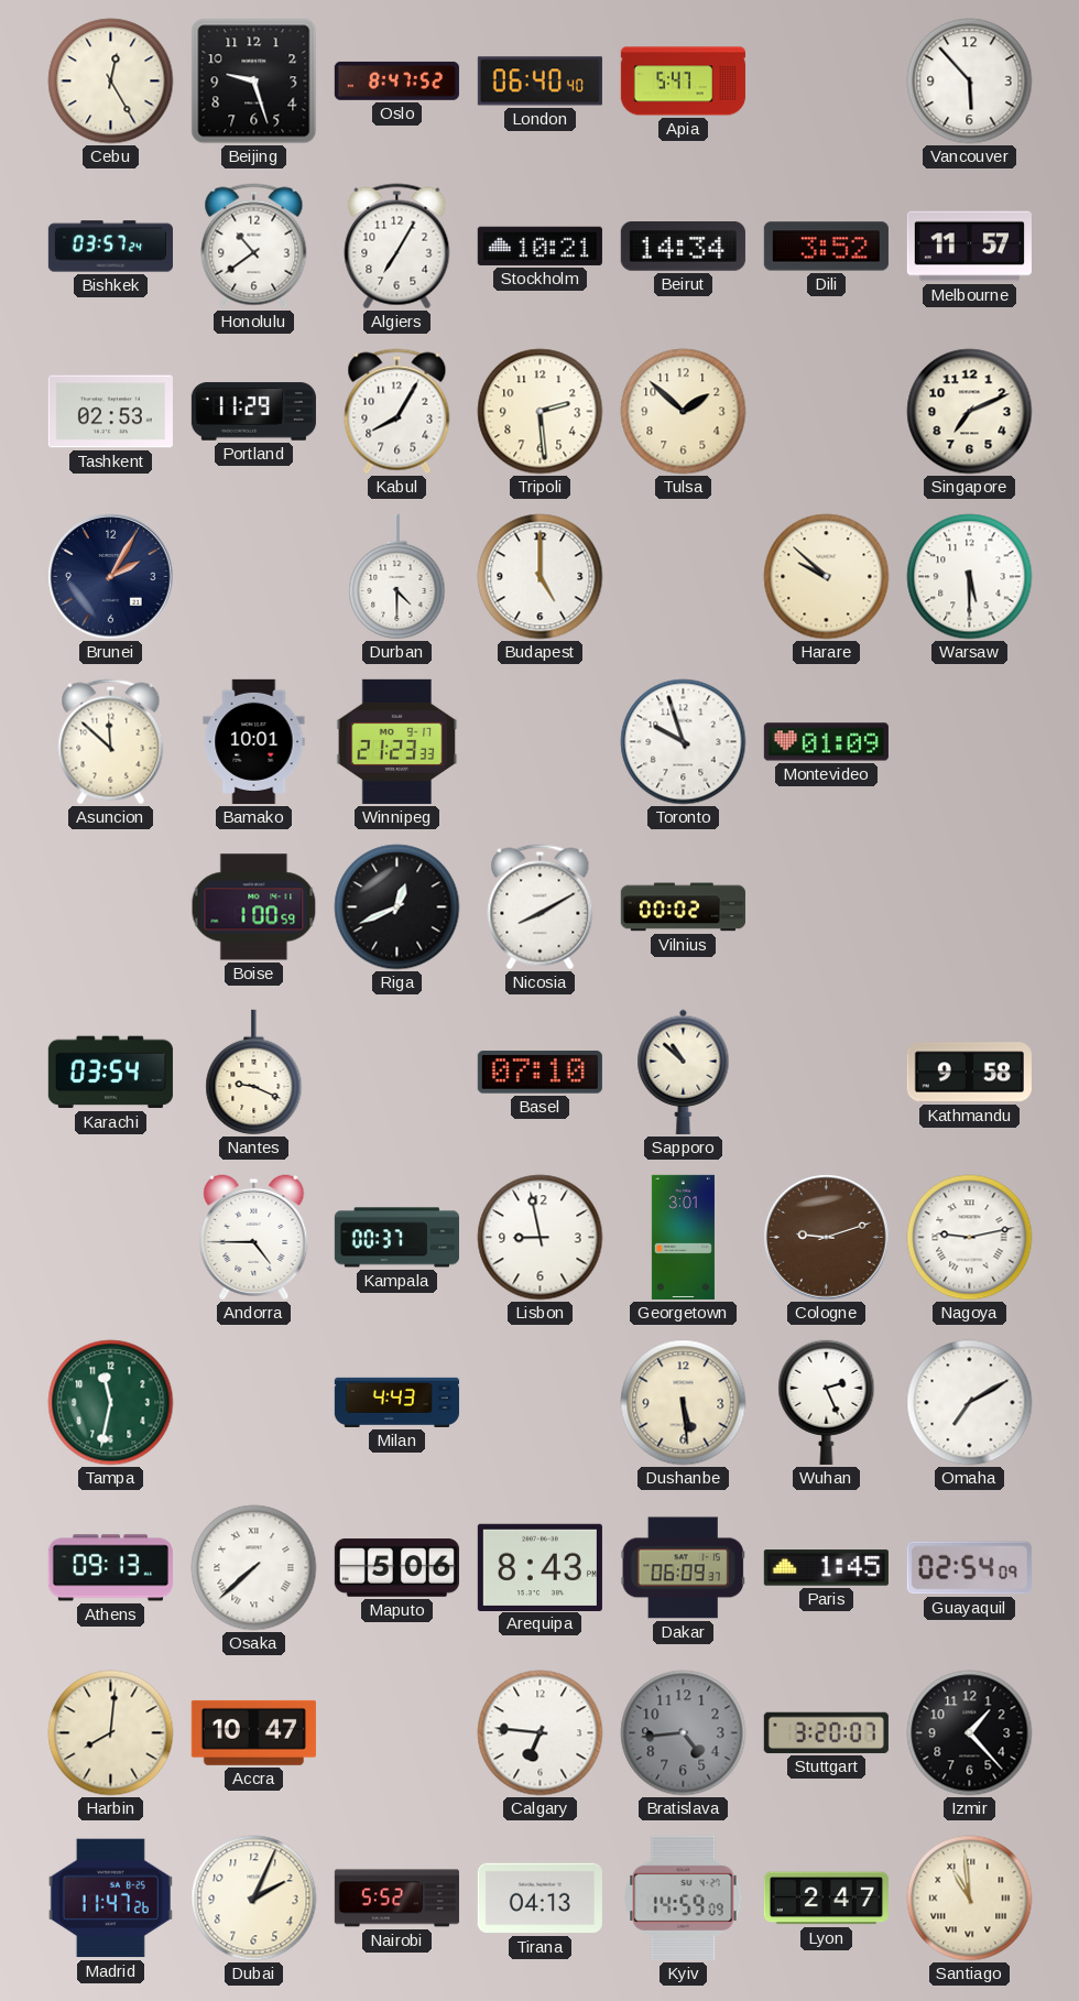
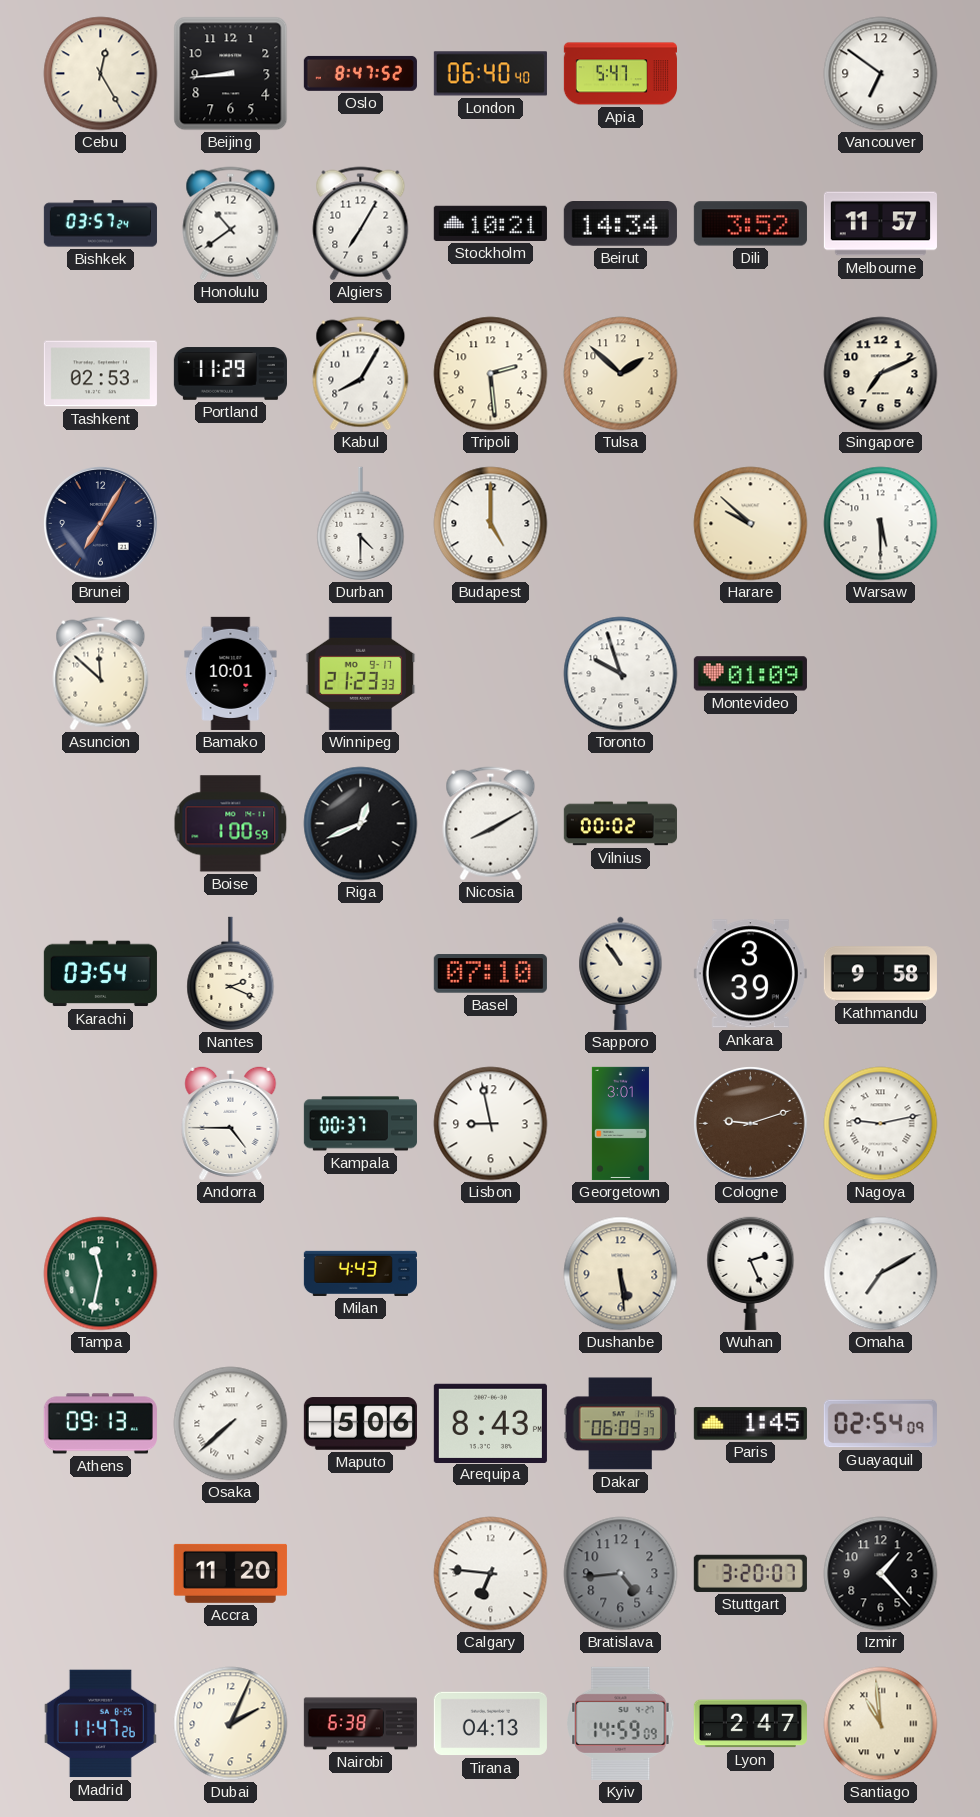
Beijing: 9:27 -> 8:44
Vancouver: 5:53 -> 6:51
Brunei: 2:05 -> 7:05
Nantes: 9:19 -> 2:19
Sapporo: 10:52 -> 10:54
Ankara: none -> 3:39
Harbin: 8:01 -> none
Accra: 10:47 -> 11:20
Nairobi: 5:52 -> 6:38
